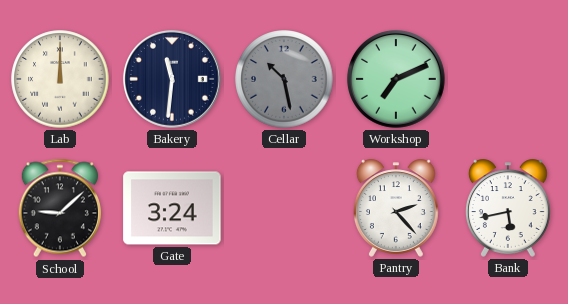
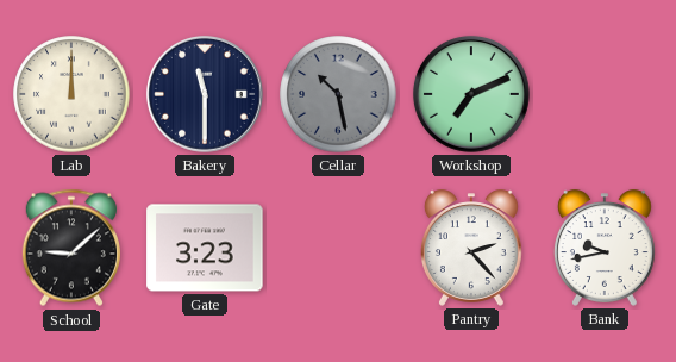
Bakery: 11:31 -> 11:30
Gate: 3:24 -> 3:23
Bank: 5:43 -> 9:43
